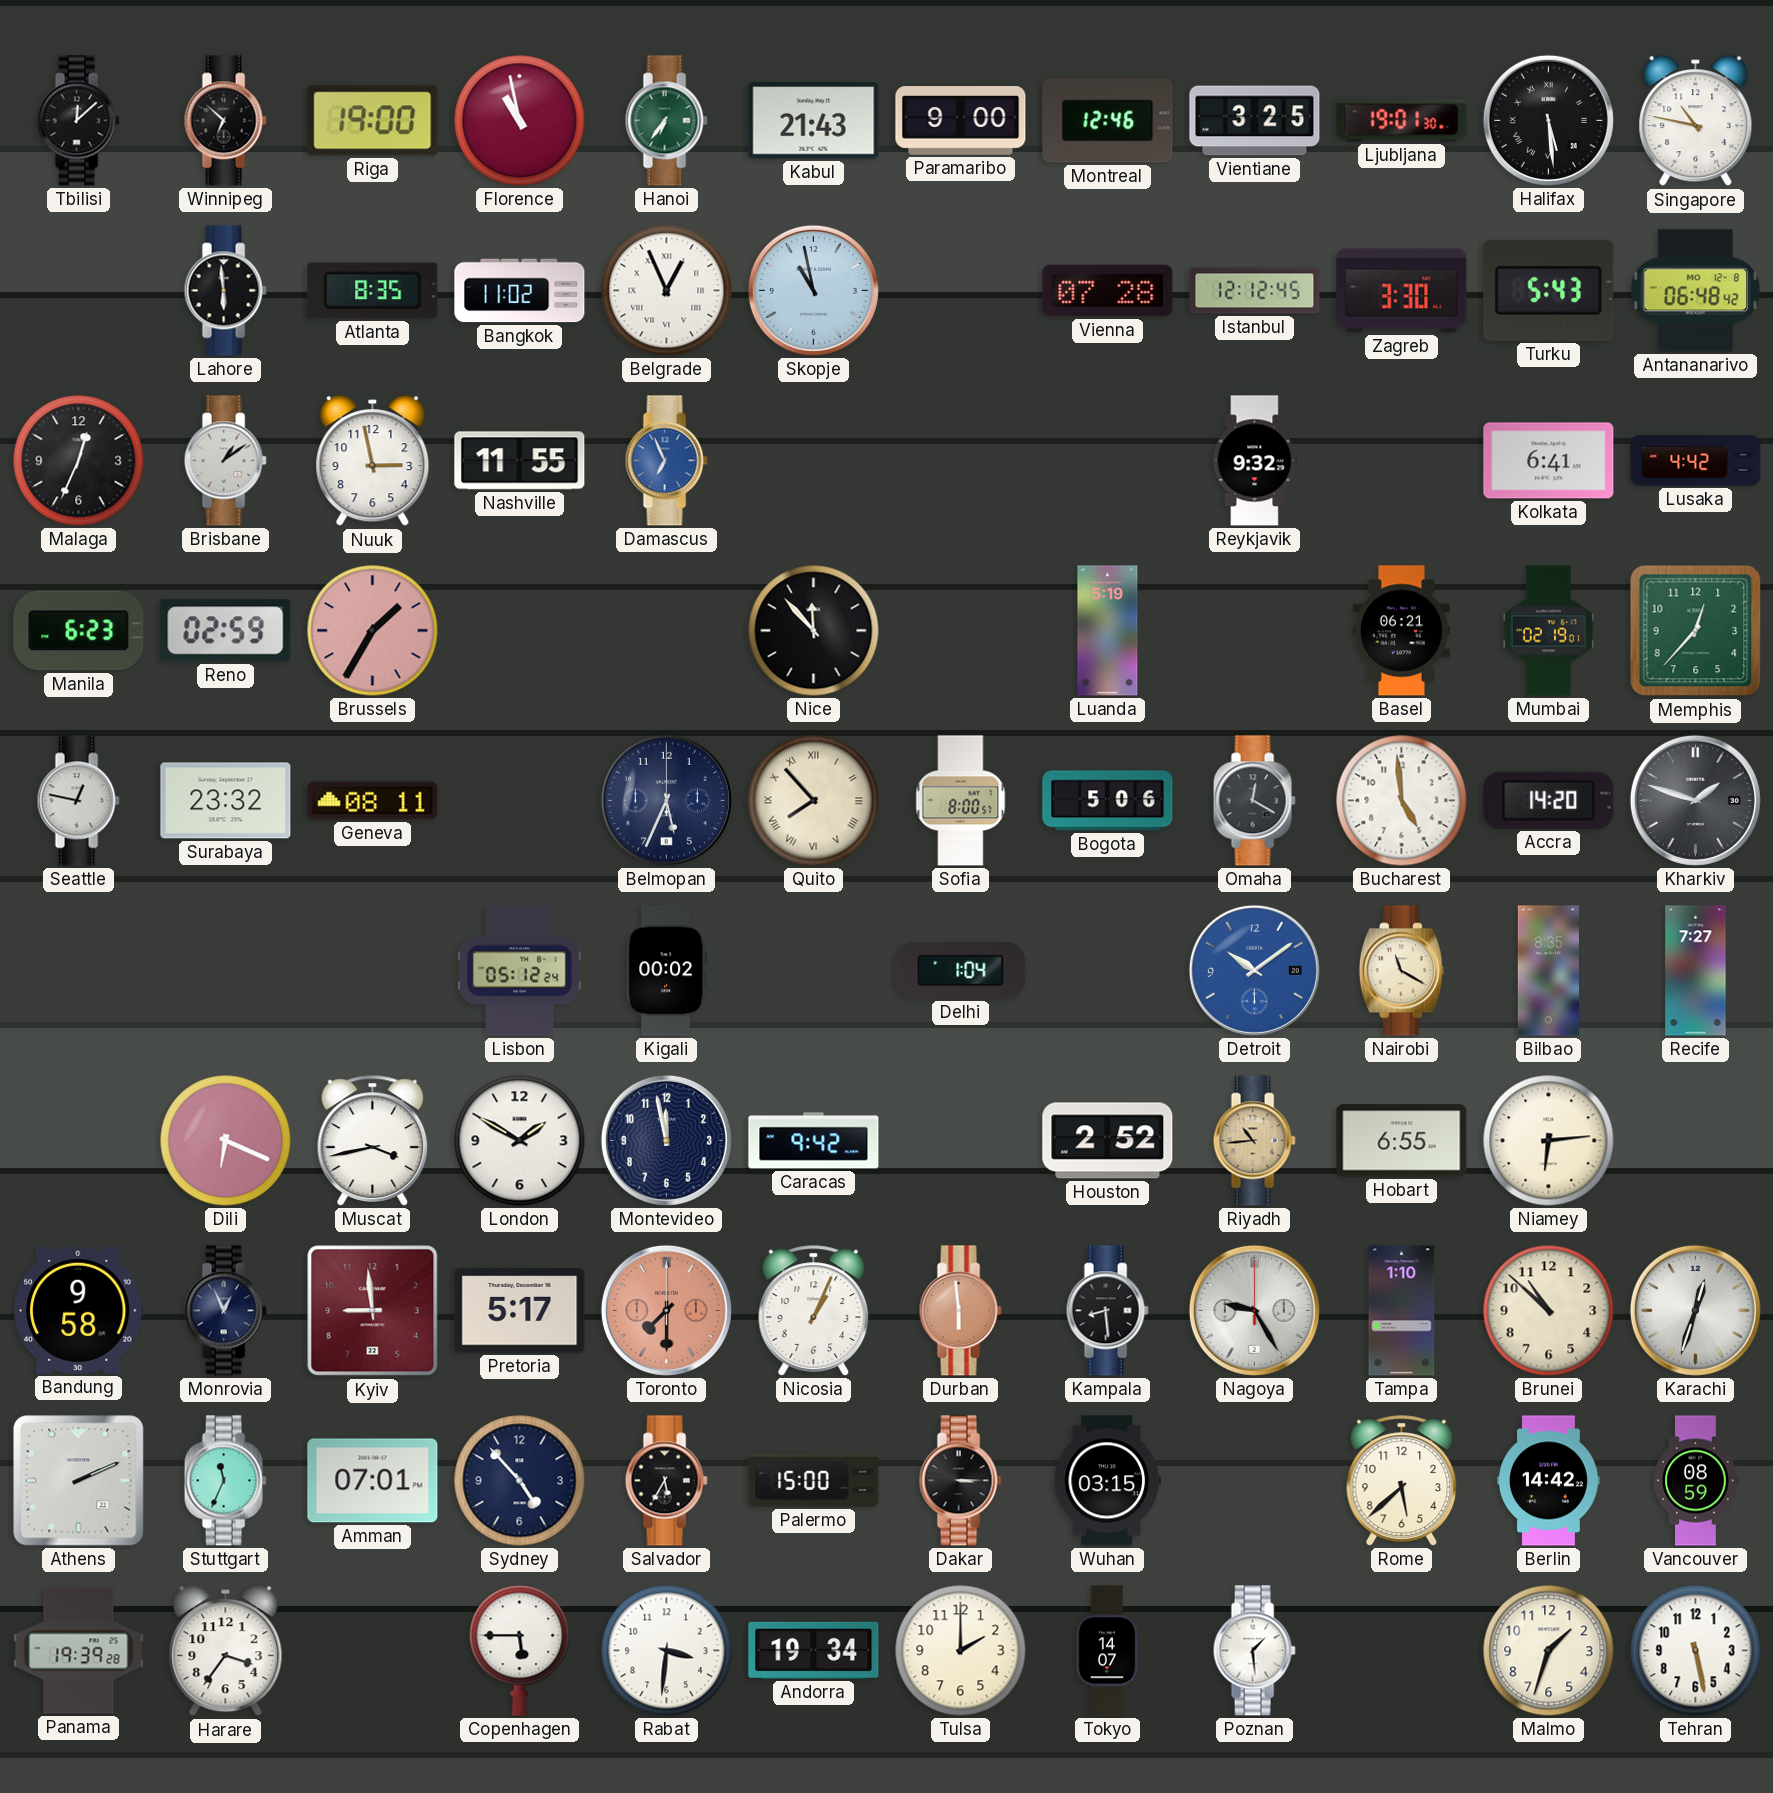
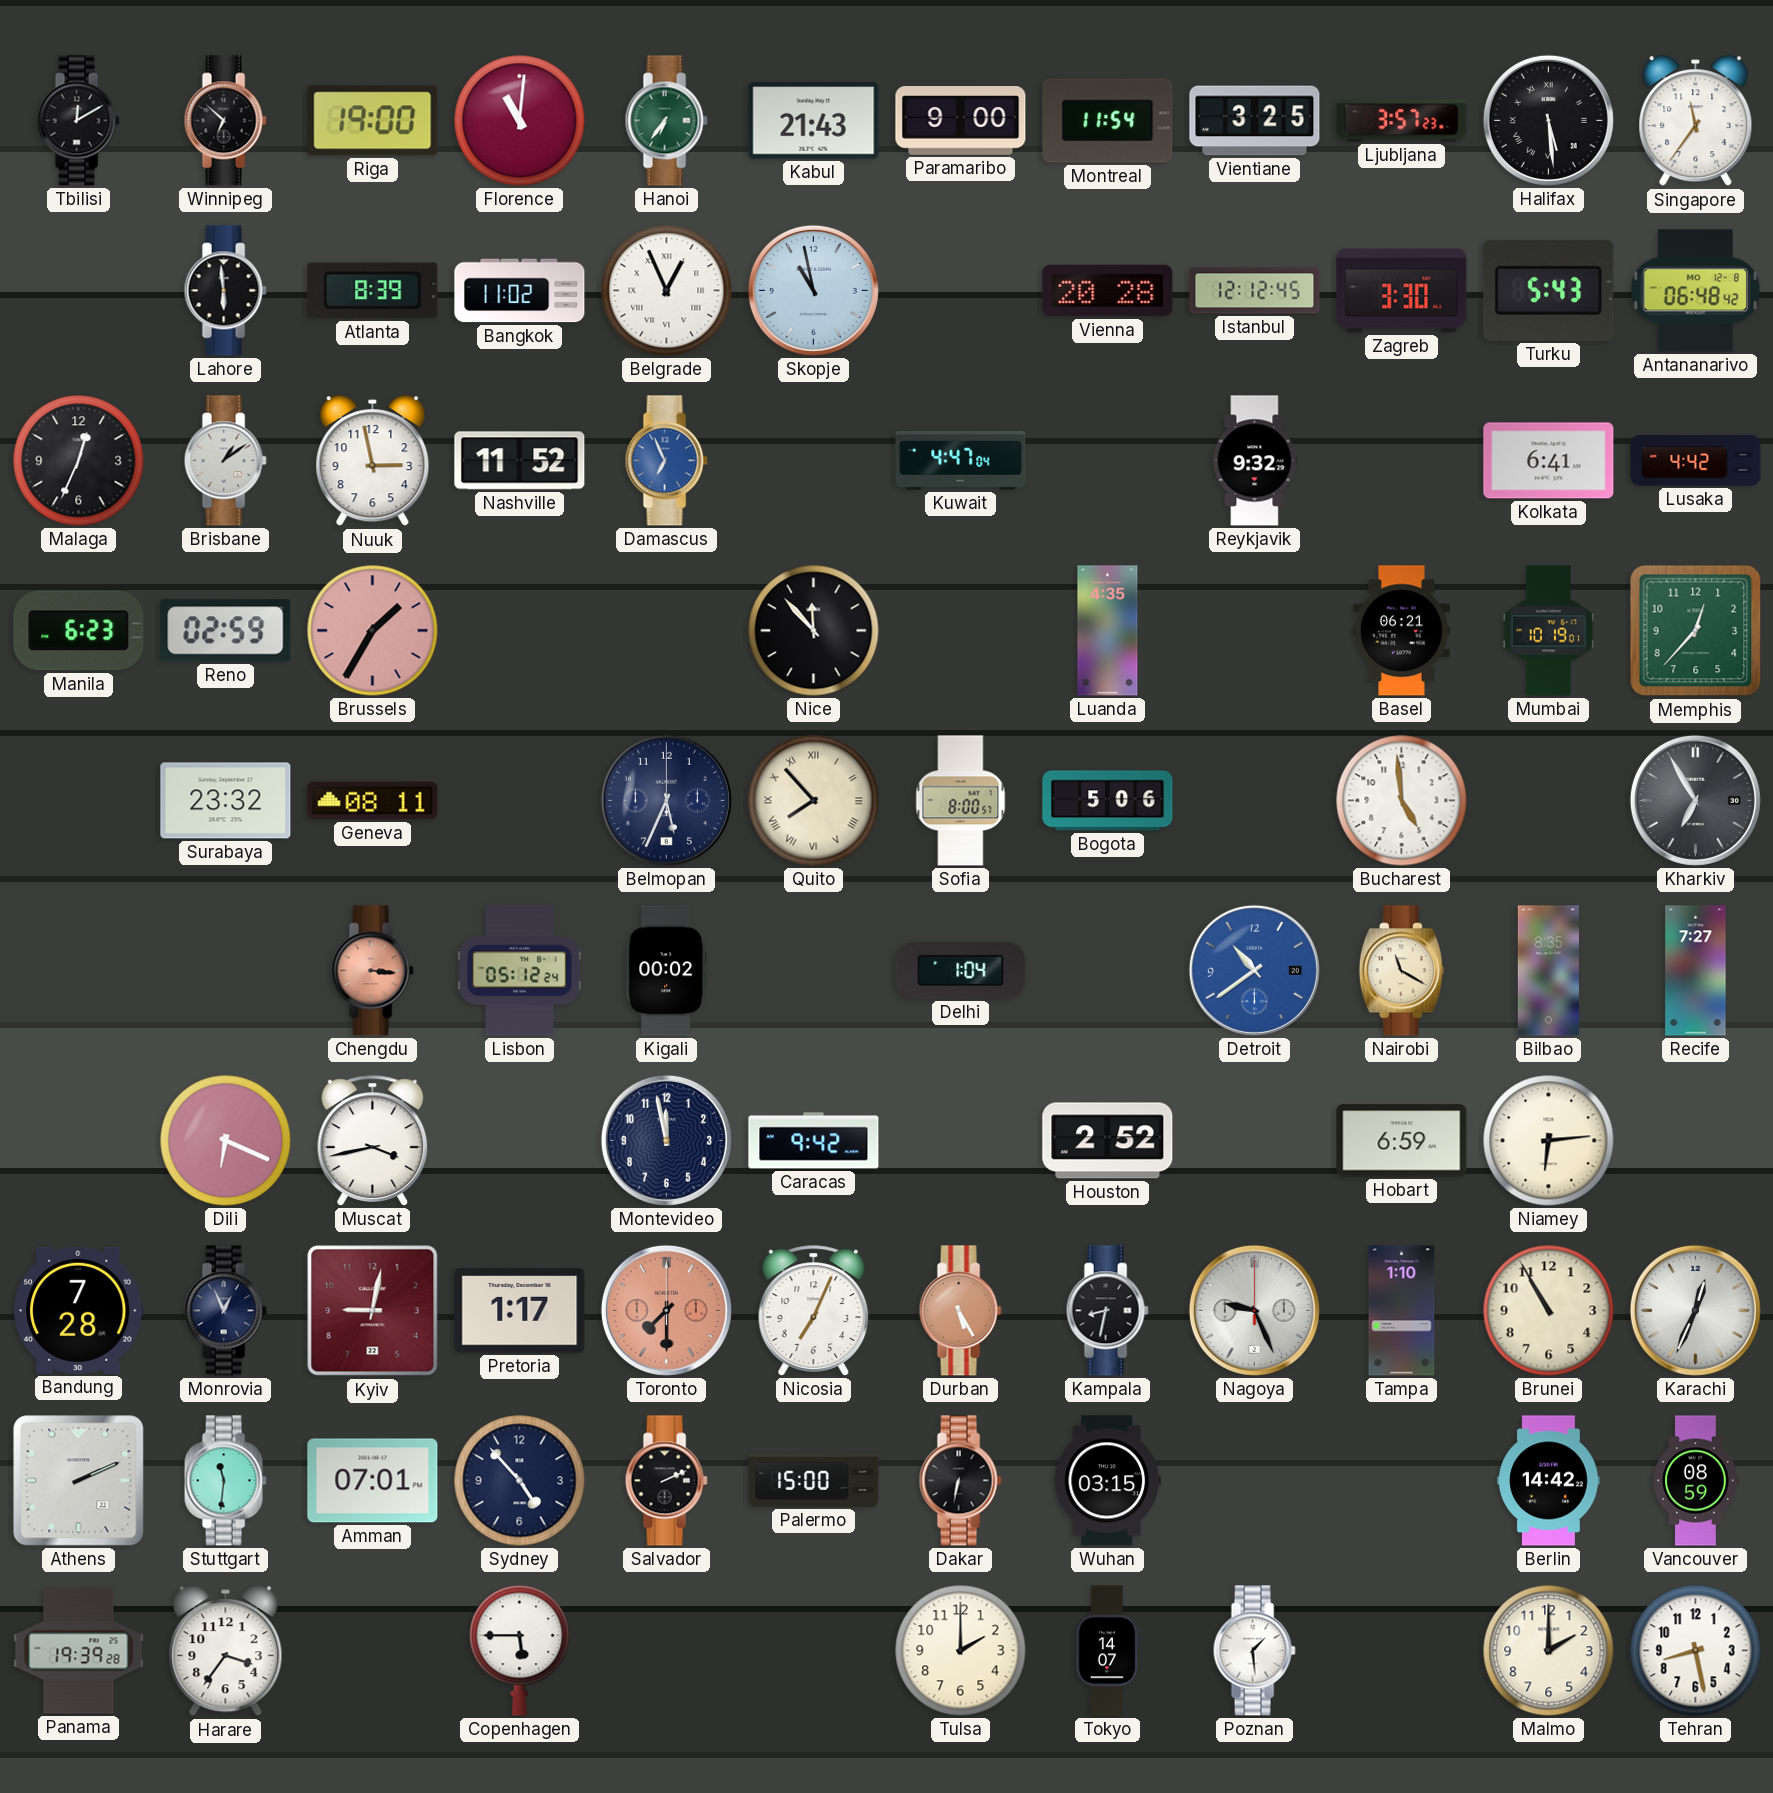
Tbilisi: 12:08 -> 12:10
Florence: 10:58 -> 11:01
Montreal: 12:46 -> 11:54
Ljubljana: 19:01 -> 3:57
Singapore: 10:47 -> 11:36
Atlanta: 8:35 -> 8:39
Vienna: 07:28 -> 20:28
Nashville: 11:55 -> 11:52
Kuwait: none -> 4:47
Luanda: 5:19 -> 4:35
Mumbai: 02:19 -> 10:19
Seattle: 12:47 -> none
Omaha: 12:20 -> none
Accra: 14:20 -> none
Kharkiv: 1:48 -> 6:55
Chengdu: none -> 3:16
Detroit: 10:09 -> 10:39
London: 1:50 -> none
Riyadh: 10:44 -> none
Hobart: 6:55 -> 6:59
Bandung: 9:58 -> 7:28
Kyiv: 8:59 -> 9:02
Pretoria: 5:17 -> 1:17
Nicosia: 1:04 -> 7:04
Durban: 5:59 -> 5:25
Kampala: 8:29 -> 8:32
Nagoya: 9:25 -> 9:26
Brunei: 10:52 -> 10:55
Karachi: 12:33 -> 12:34
Stuttgart: 11:34 -> 11:31
Salvador: 5:35 -> 2:11
Dakar: 3:15 -> 6:32
Rome: 5:38 -> none
Rabat: 3:31 -> none
Andorra: 19:34 -> none
Malmo: 1:33 -> 2:00
Tehran: 5:28 -> 8:28
